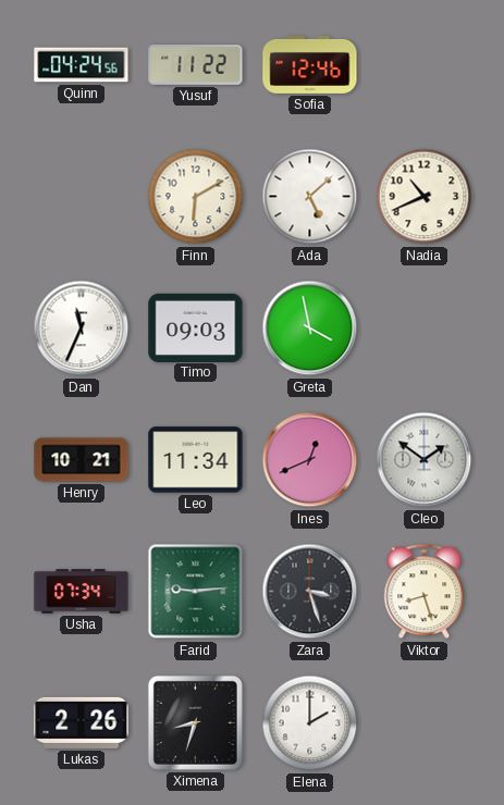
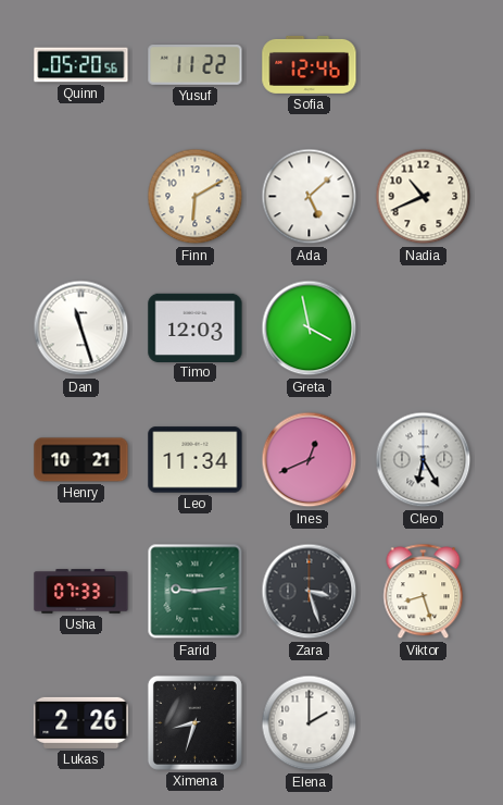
Quinn: 04:24 -> 05:20
Dan: 11:34 -> 11:27
Timo: 09:03 -> 12:03
Cleo: 1:51 -> 6:25
Usha: 07:34 -> 07:33
